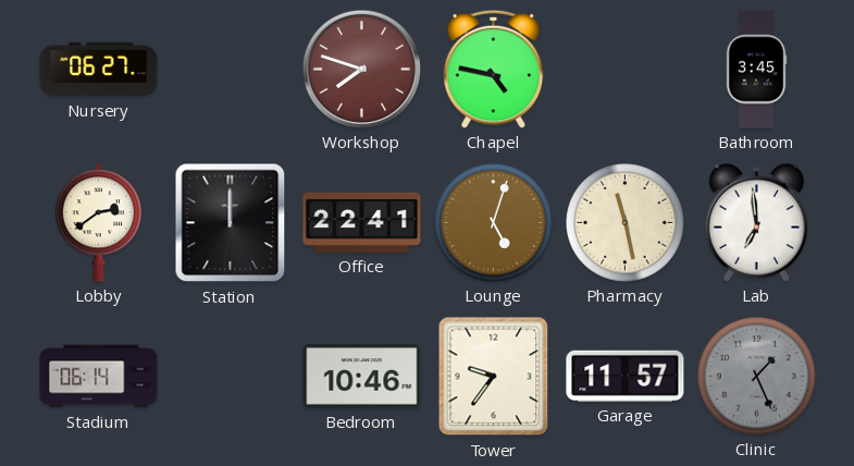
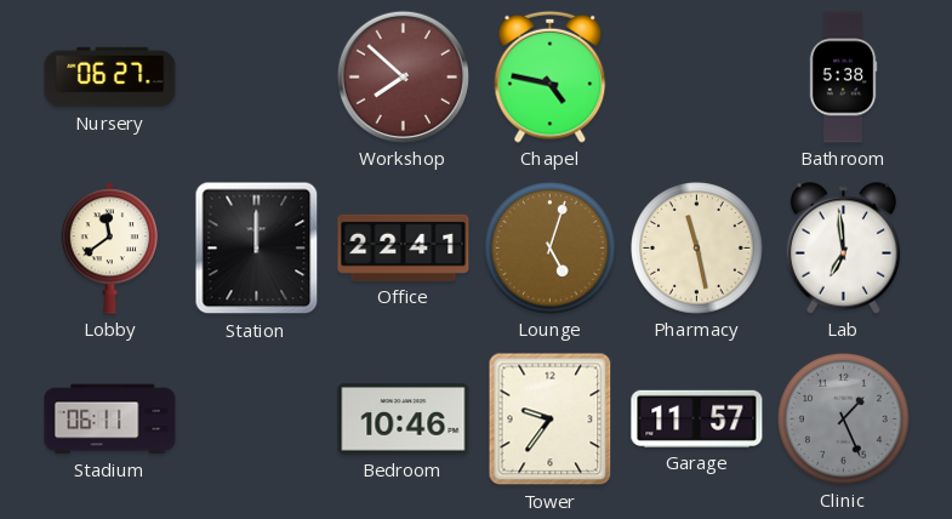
Workshop: 7:48 -> 7:52
Bathroom: 3:45 -> 5:38
Lobby: 2:39 -> 11:39
Stadium: 06:14 -> 06:11
